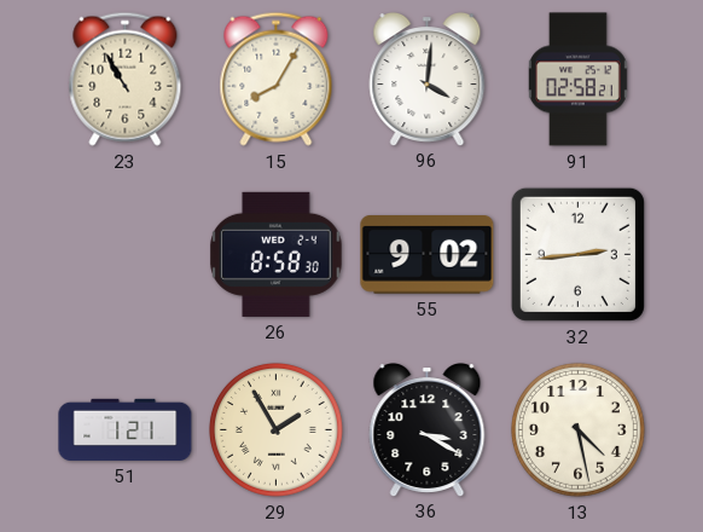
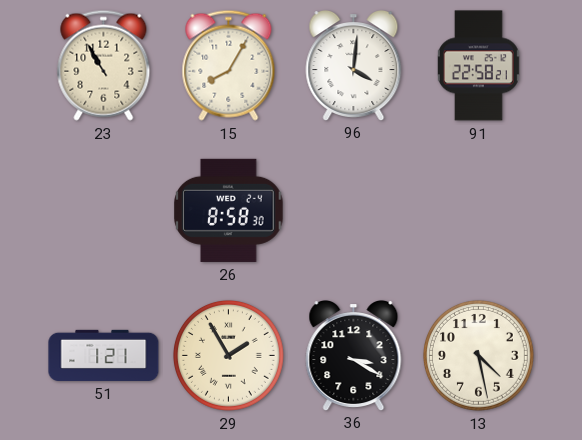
91: 02:58 -> 22:58
55: 9:02 -> none
32: 2:44 -> none
